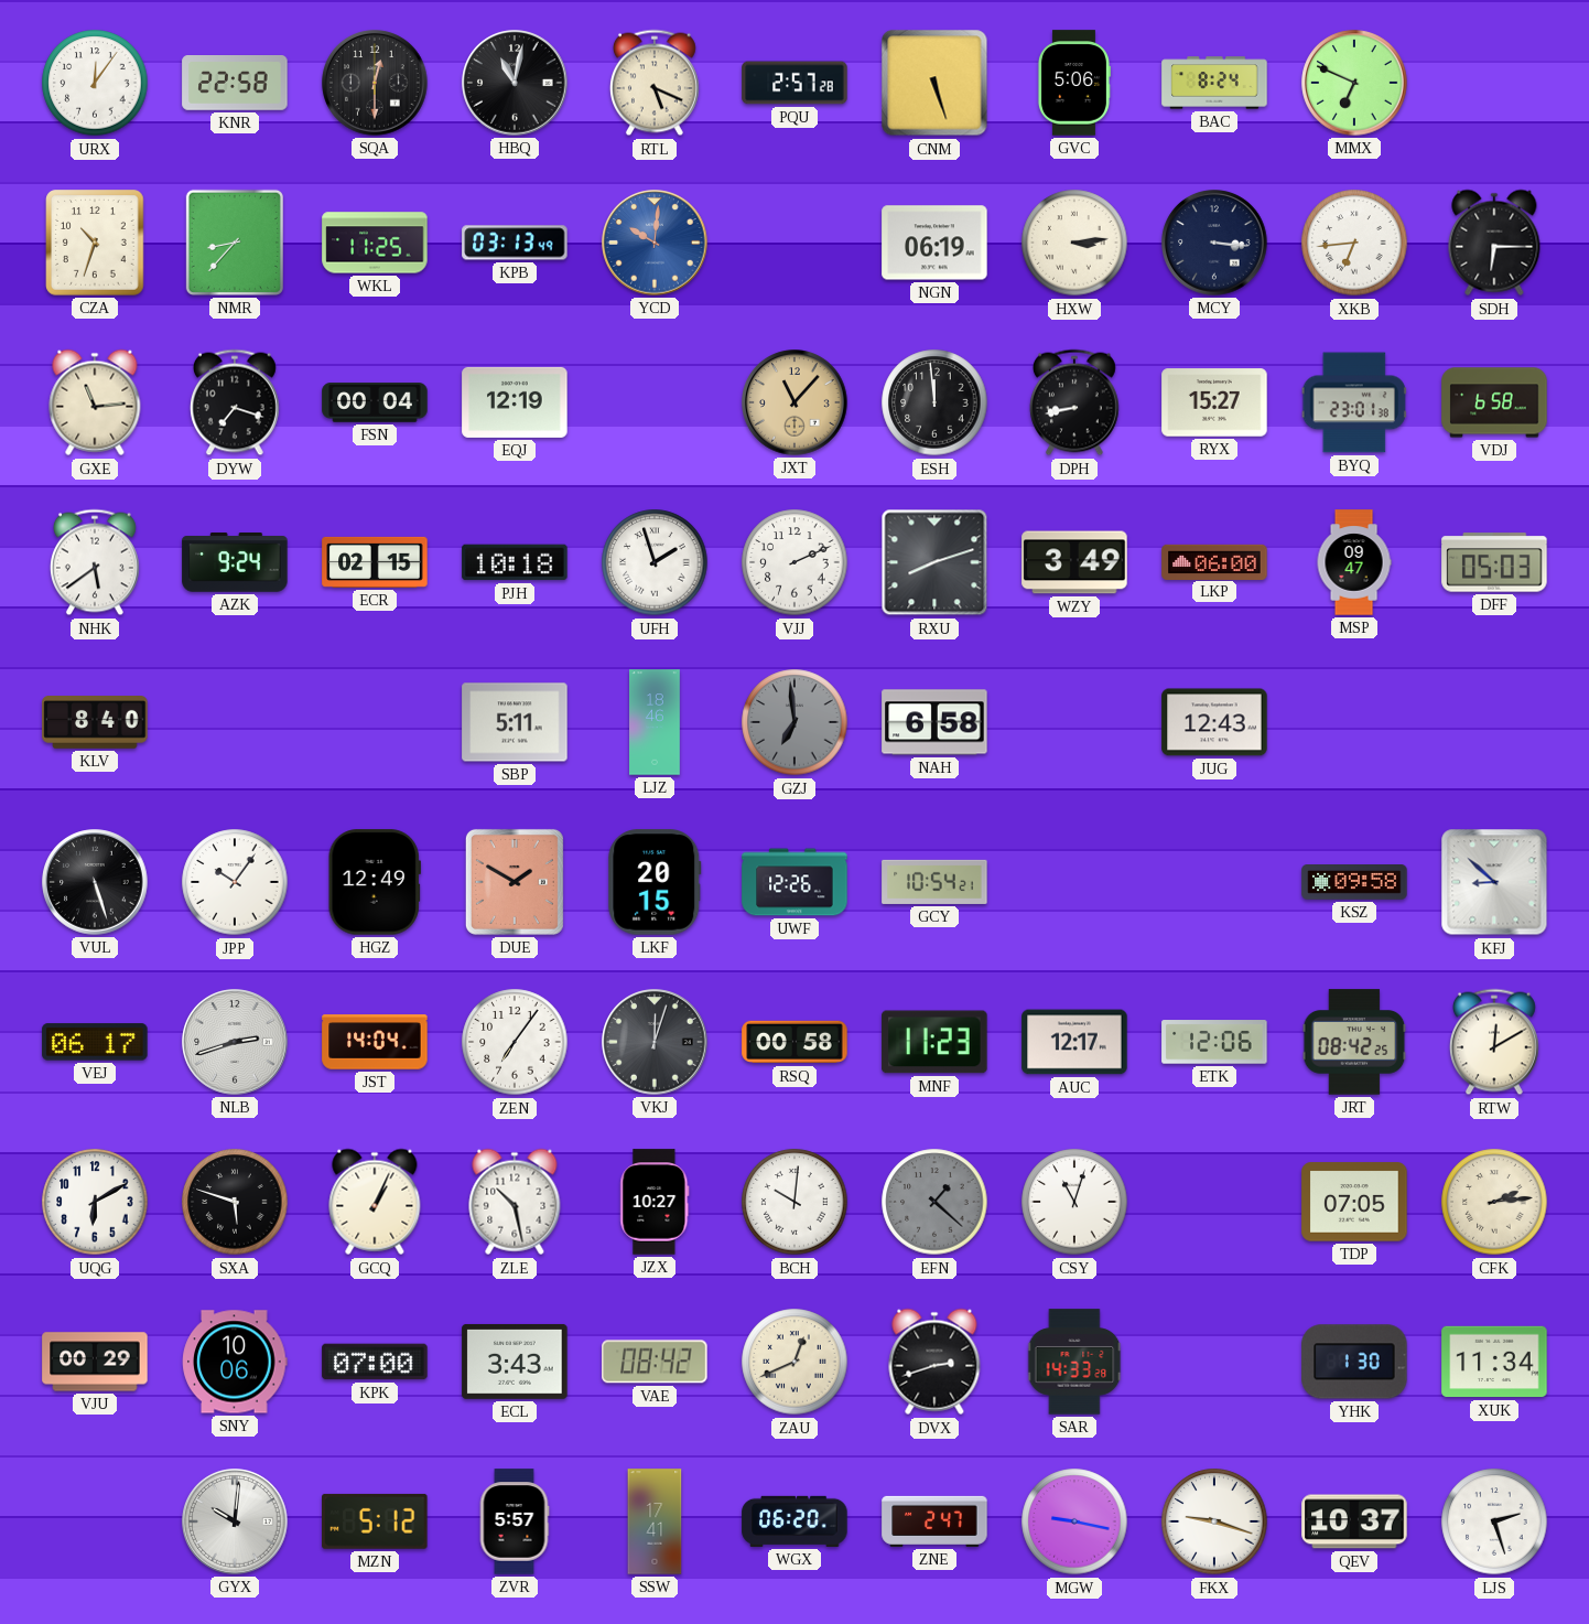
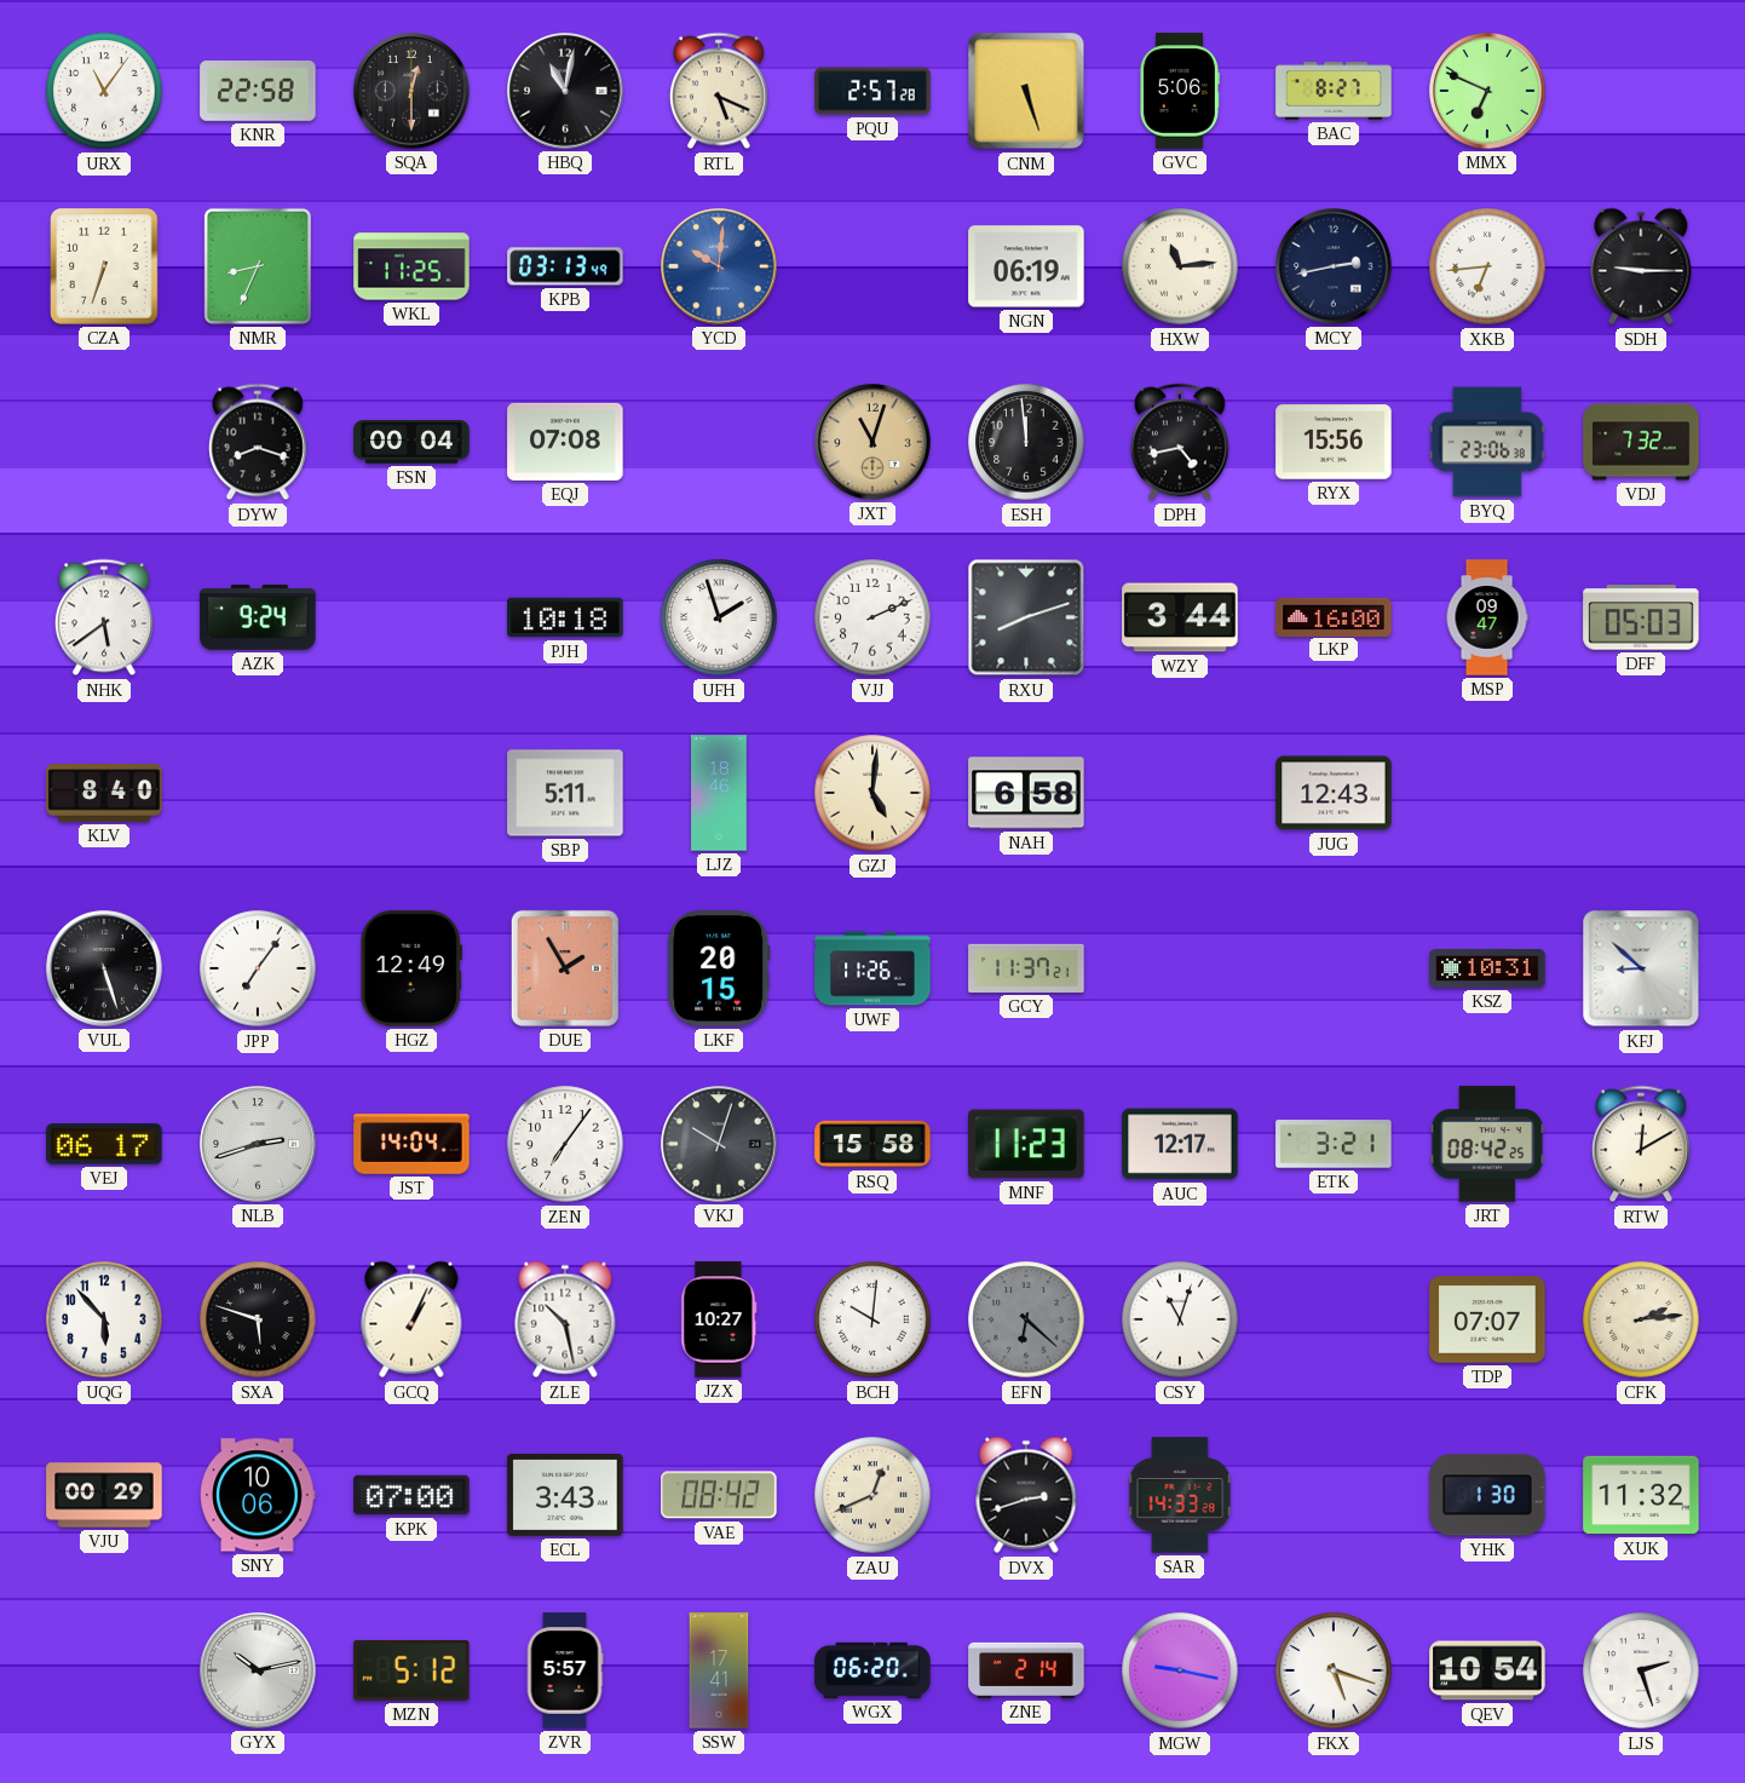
URX: 12:06 -> 11:06
BAC: 8:24 -> 8:27
CZA: 10:33 -> 6:33
NMR: 8:37 -> 8:34
HXW: 3:14 -> 11:14
MCY: 3:16 -> 2:43
SDH: 6:15 -> 9:15
GXE: 11:14 -> none
DYW: 7:18 -> 8:18
EQJ: 12:19 -> 07:08
JXT: 11:07 -> 11:03
DPH: 8:43 -> 4:43
RYX: 15:27 -> 15:56
BYQ: 23:01 -> 23:06
VDJ: 6:58 -> 7:32
ECR: 02:15 -> none
WZY: 3:49 -> 3:44
LKP: 06:00 -> 16:00
GZJ: 6:59 -> 5:01
GZJ dial: grey -> cream
JPP: 10:06 -> 7:06
DUE: 1:50 -> 1:55
UWF: 12:26 -> 11:26
GCY: 10:54 -> 11:37
KSZ: 09:58 -> 10:31
VKJ: 12:03 -> 10:03
RSQ: 00:58 -> 15:58
ETK: 12:06 -> 3:21
UQG: 6:10 -> 5:53
EFN: 1:22 -> 6:22
TDP: 07:05 -> 07:07
XUK: 11:34 -> 11:32
GYX: 10:01 -> 10:13
ZNE: 2:47 -> 2:14
FKX: 9:18 -> 5:18
QEV: 10:37 -> 10:54
